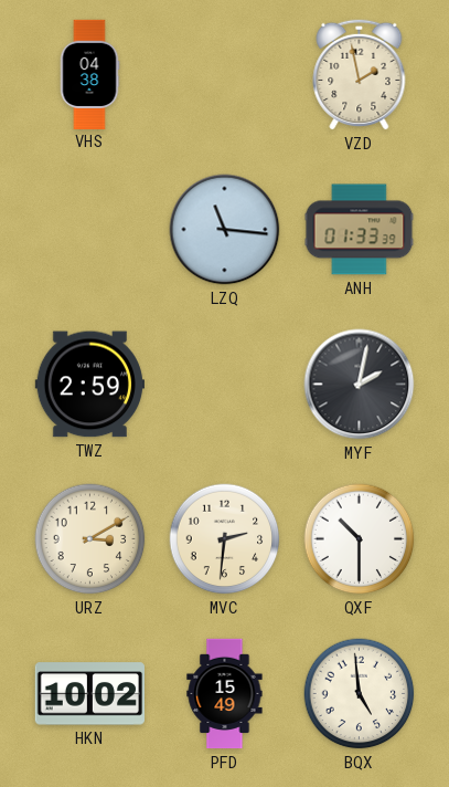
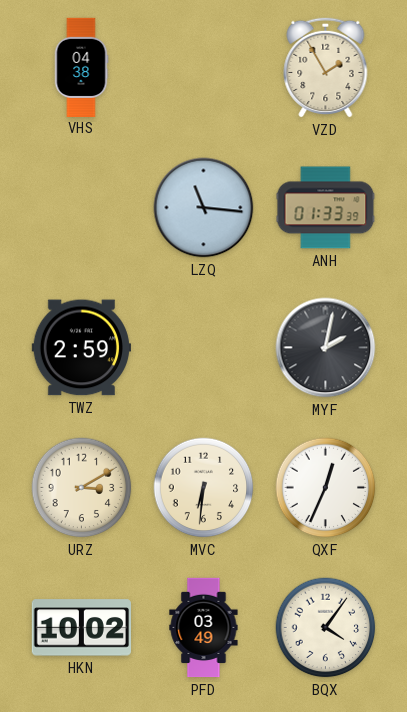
VZD: 1:58 -> 1:55
MVC: 2:31 -> 6:31
QXF: 10:30 -> 12:34
PFD: 15:49 -> 03:49
BQX: 4:59 -> 4:06
